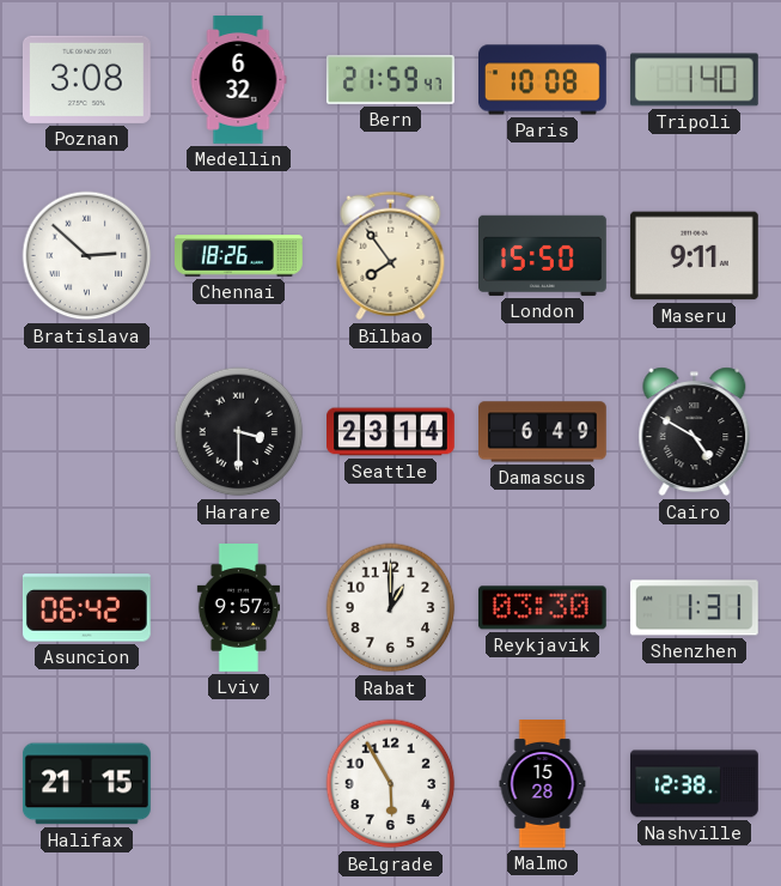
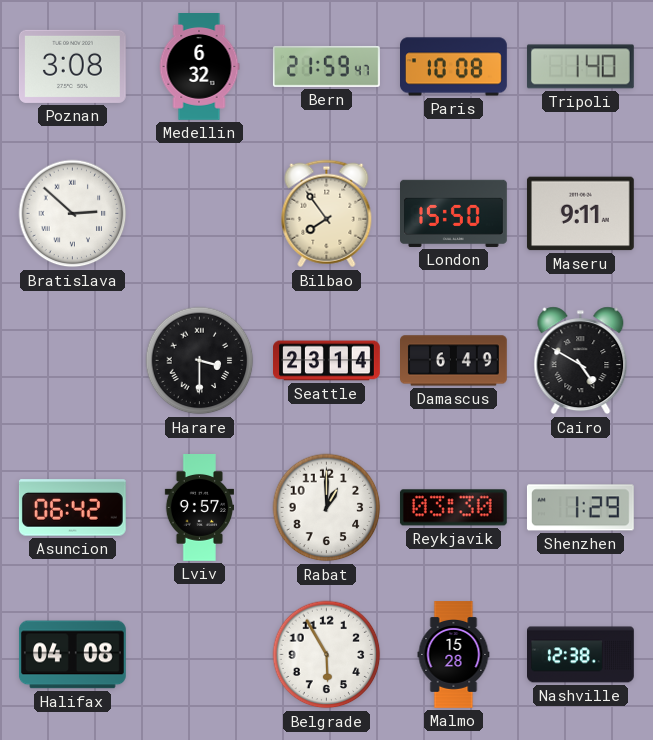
Chennai: 18:26 -> none
Shenzhen: 1:31 -> 1:29
Halifax: 21:15 -> 04:08
